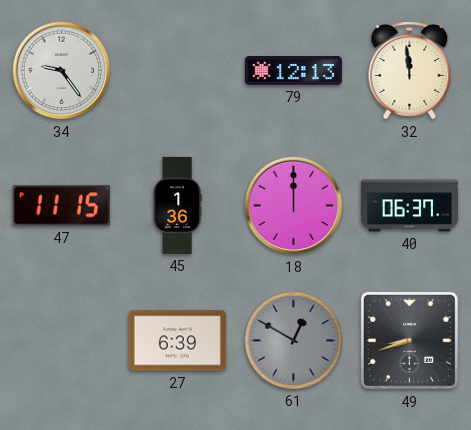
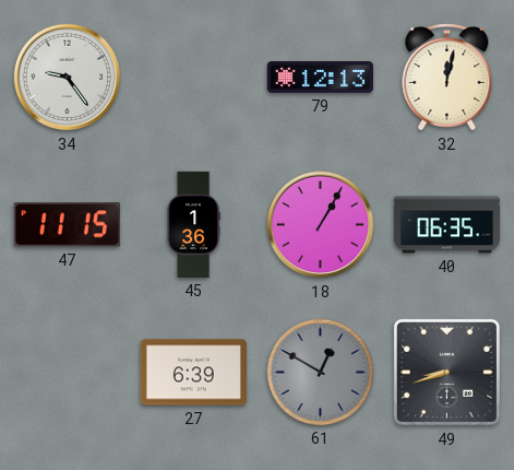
32: 11:59 -> 12:02
18: 12:00 -> 1:05
40: 06:37 -> 06:35
